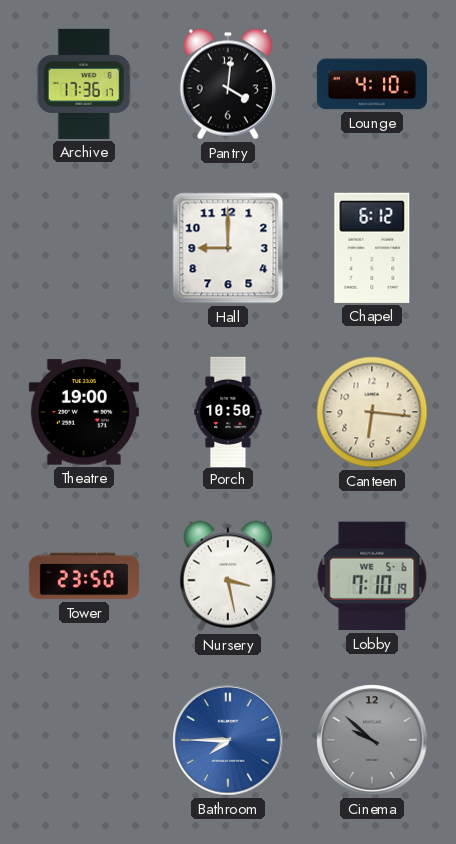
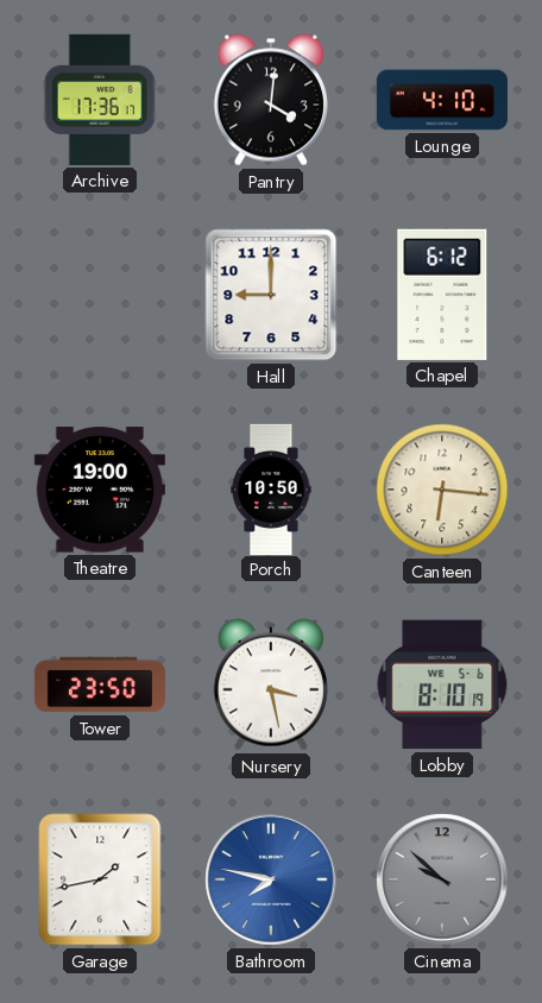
Lobby: 7:10 -> 8:10
Garage: none -> 1:43
Bathroom: 7:45 -> 7:47
